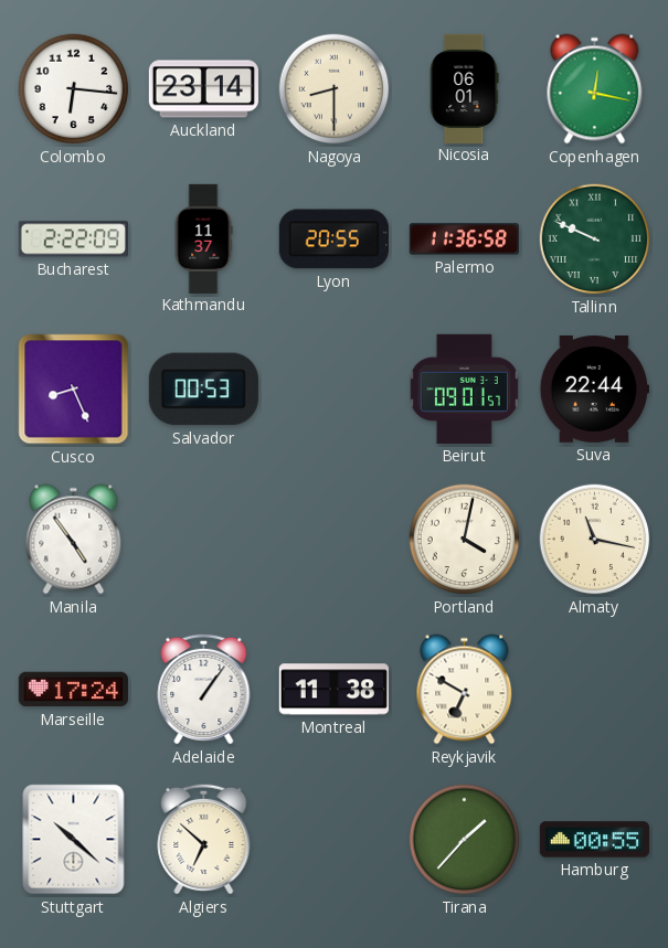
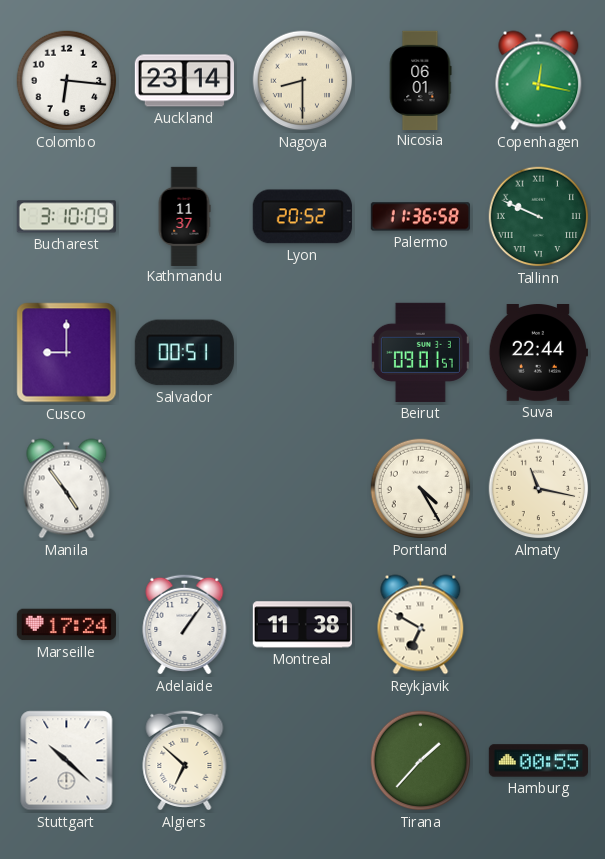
Bucharest: 2:22 -> 3:10
Lyon: 20:55 -> 20:52
Cusco: 8:26 -> 9:00
Salvador: 00:53 -> 00:51
Portland: 4:02 -> 4:25
